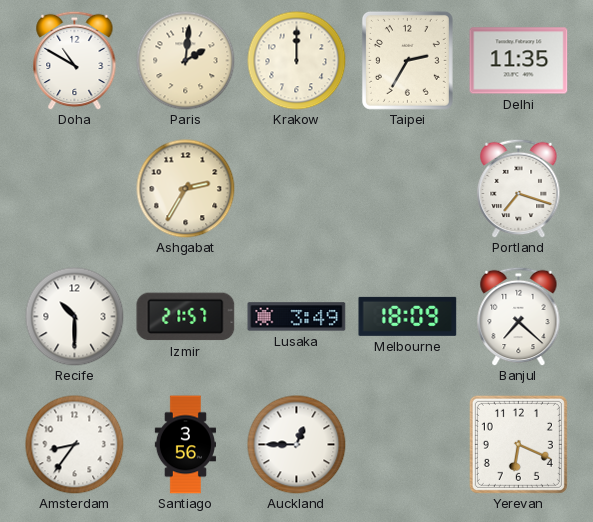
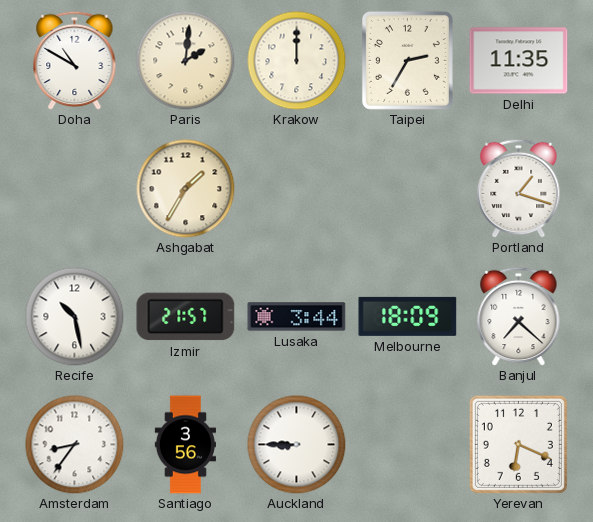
Ashgabat: 2:35 -> 1:35
Portland: 7:18 -> 1:18
Recife: 10:30 -> 10:28
Lusaka: 3:49 -> 3:44
Auckland: 12:45 -> 8:45
